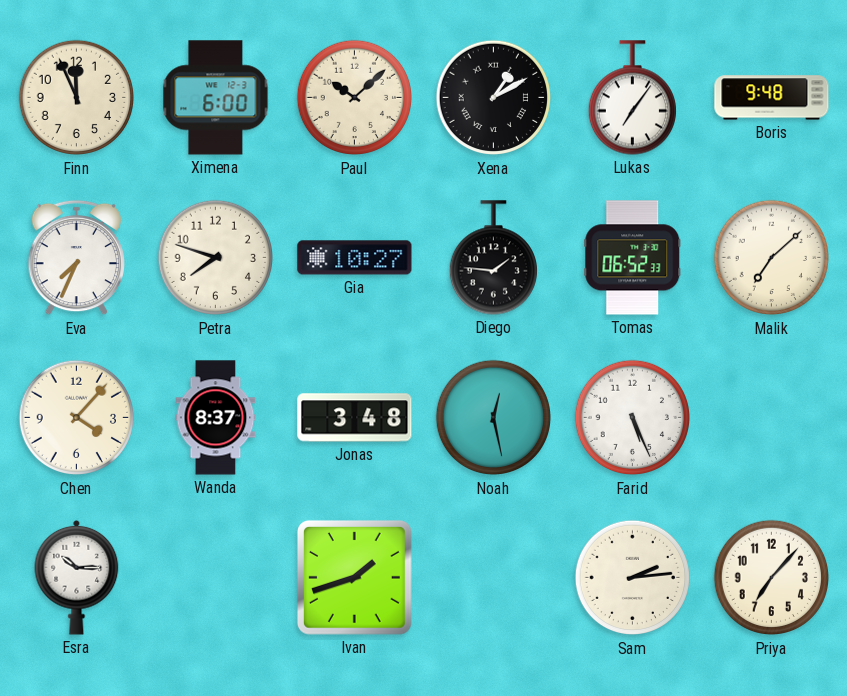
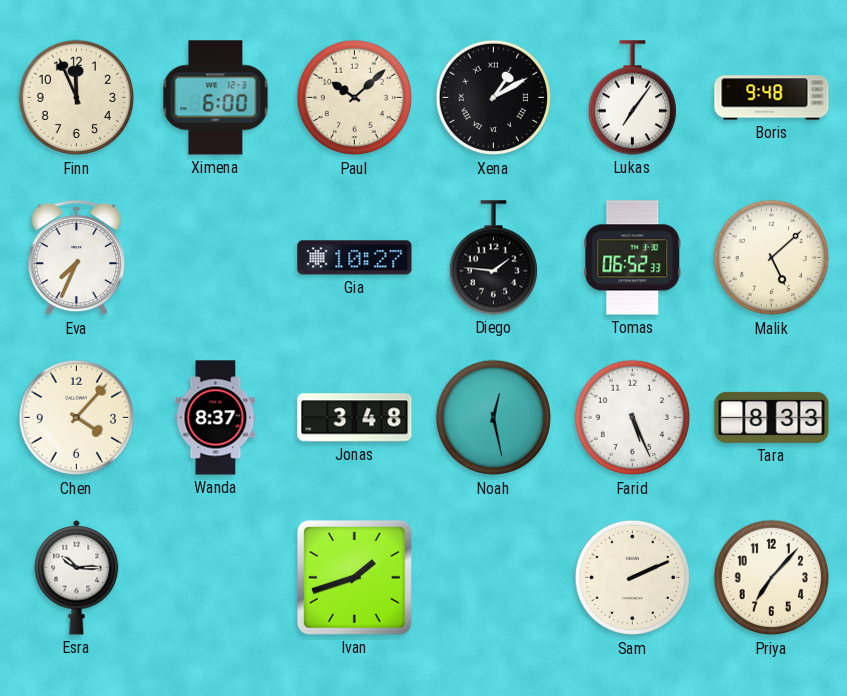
Petra: 7:48 -> none
Malik: 7:08 -> 5:08
Tara: none -> 8:33
Sam: 2:14 -> 2:11
